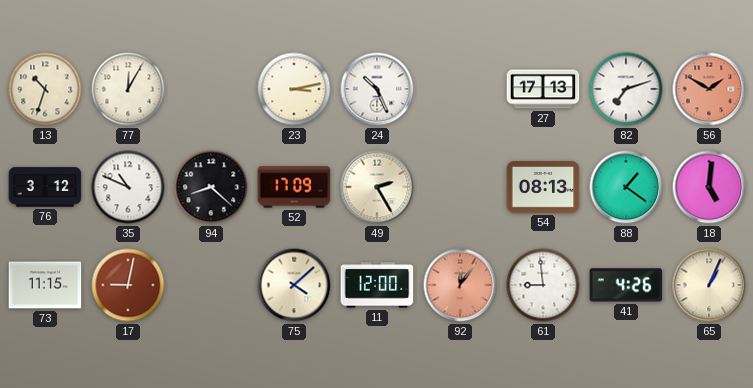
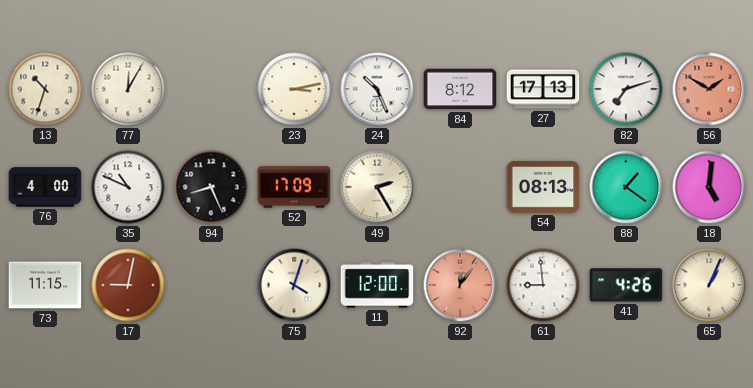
84: none -> 8:12
76: 3:12 -> 4:00
94: 8:22 -> 8:26
75: 4:08 -> 4:03
